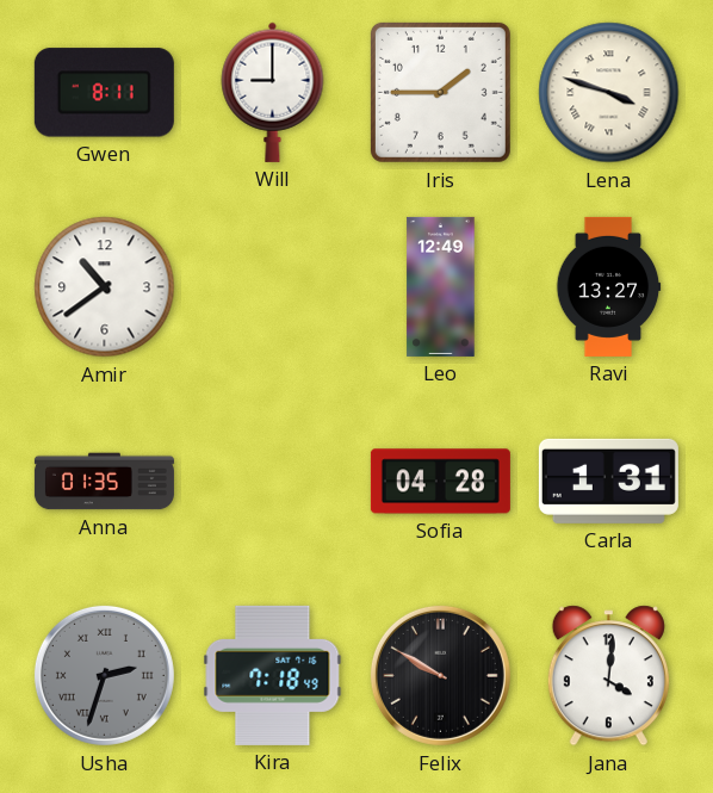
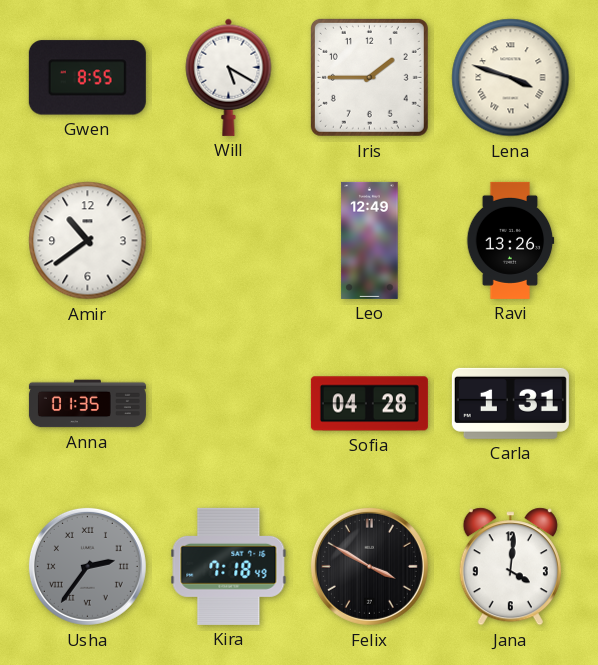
Gwen: 8:11 -> 8:55
Will: 9:00 -> 5:20
Ravi: 13:27 -> 13:26
Usha: 2:33 -> 2:36
Felix: 9:50 -> 3:50
